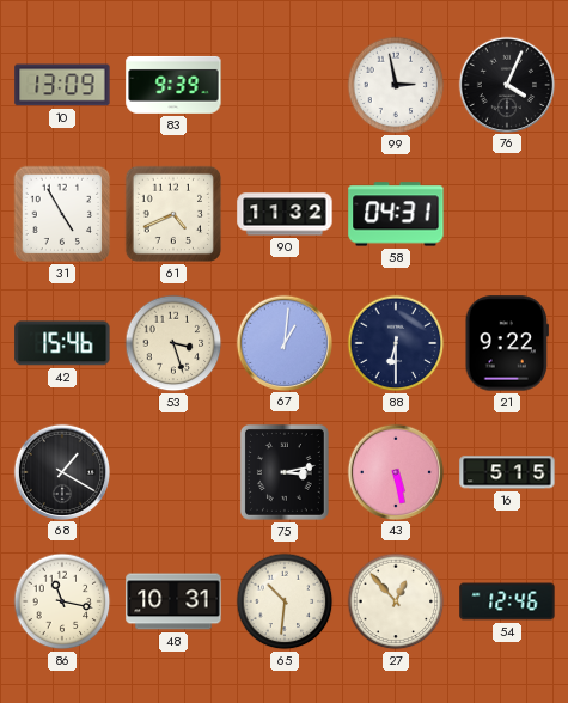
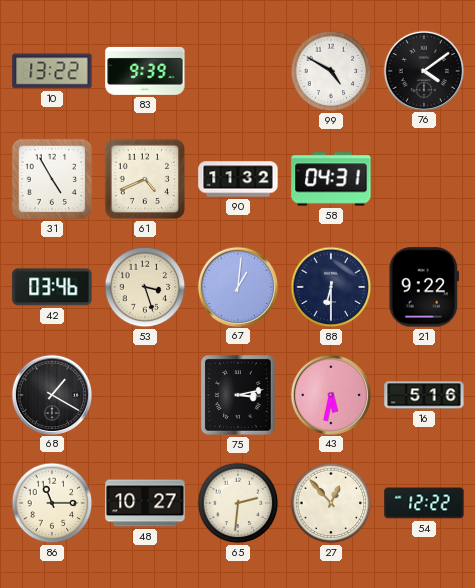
10: 13:09 -> 13:22
99: 2:58 -> 4:50
76: 4:04 -> 4:09
42: 15:46 -> 03:46
43: 5:28 -> 5:32
16: 5:15 -> 5:16
86: 11:17 -> 11:15
48: 10:31 -> 10:27
65: 10:31 -> 2:31
54: 12:46 -> 12:22
